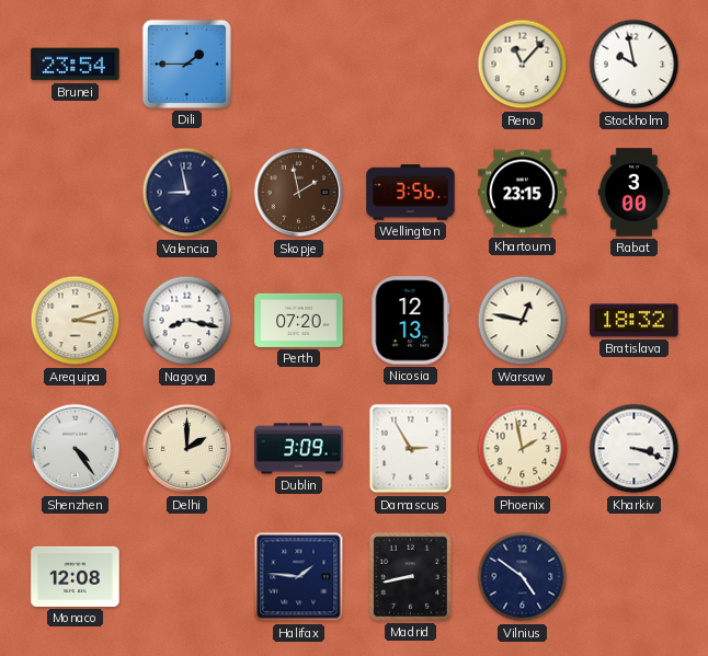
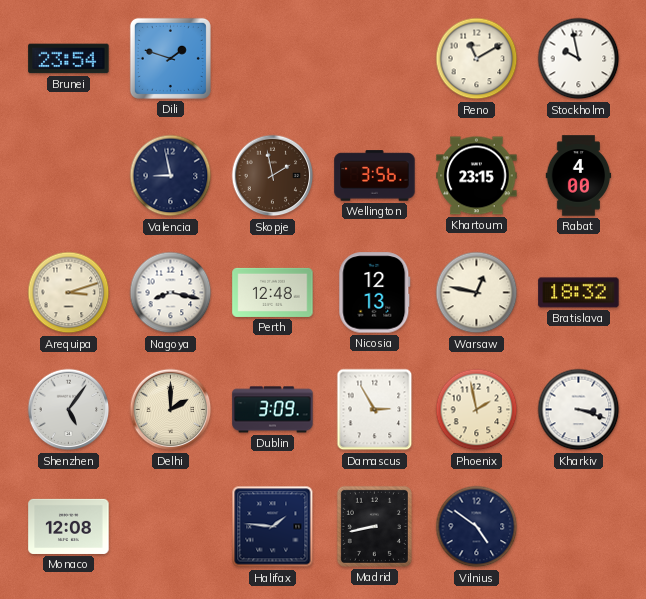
Dili: 1:45 -> 1:48
Reno: 11:07 -> 11:10
Rabat: 3:00 -> 4:00
Perth: 07:20 -> 12:48
Shenzhen: 4:24 -> 5:06
